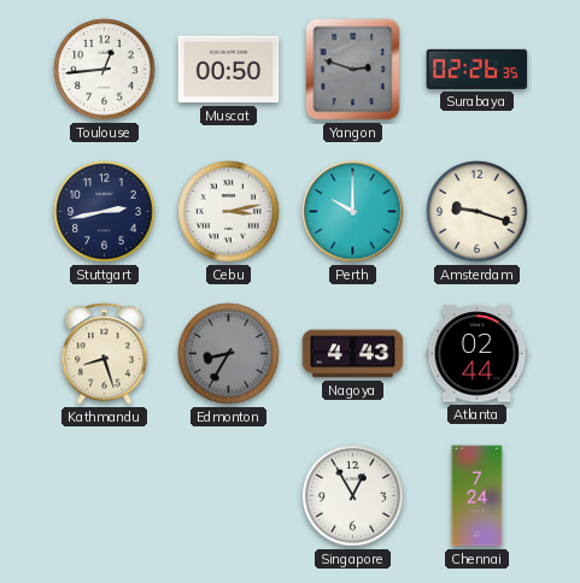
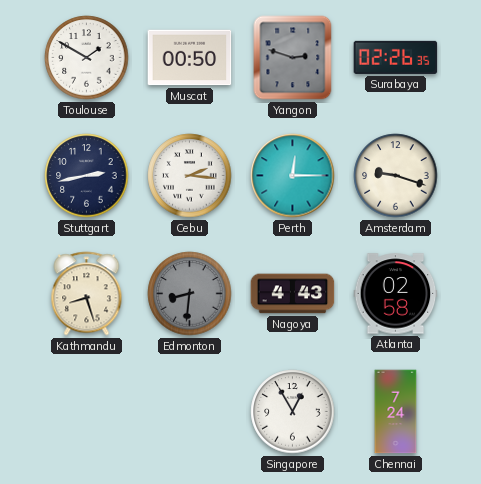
Toulouse: 12:44 -> 1:50
Cebu: 3:13 -> 2:16
Perth: 10:00 -> 12:15
Edmonton: 8:35 -> 8:31
Atlanta: 02:44 -> 02:58
